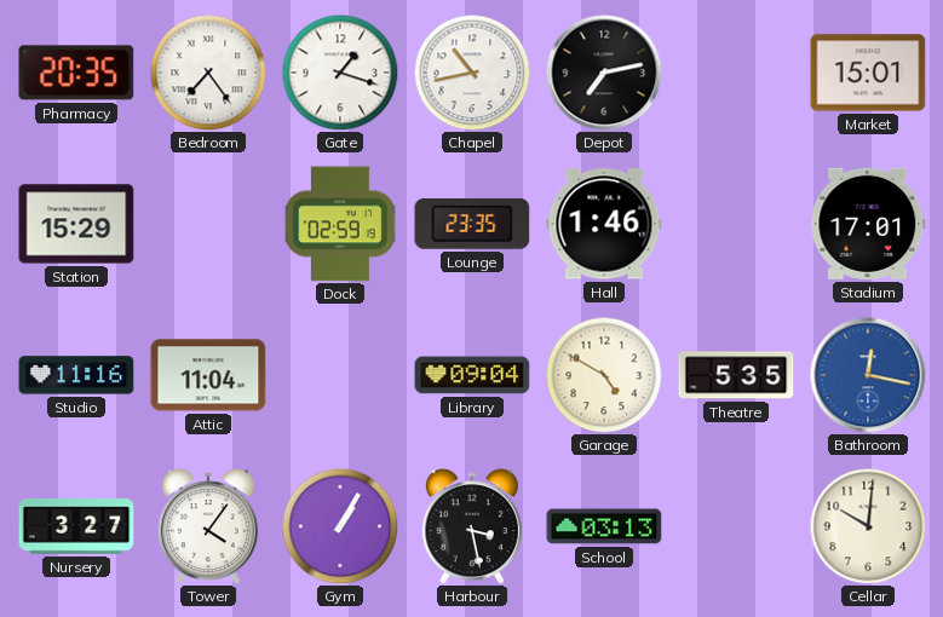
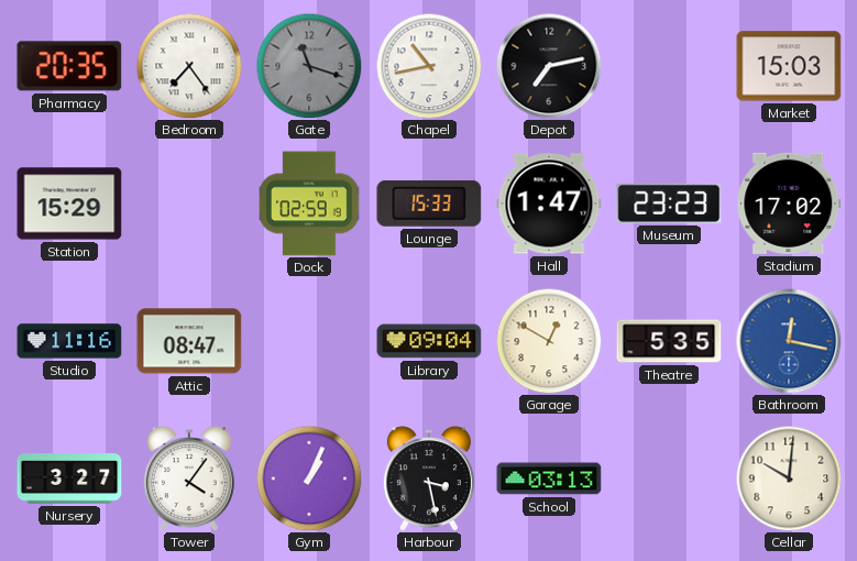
Gate: 1:18 -> 11:18
Gate dial: white -> grey
Market: 15:01 -> 15:03
Lounge: 23:35 -> 15:33
Hall: 1:46 -> 1:47
Museum: none -> 23:23
Stadium: 17:01 -> 17:02
Attic: 11:04 -> 08:47
Garage: 4:50 -> 12:50
Gym: 1:05 -> 1:04
